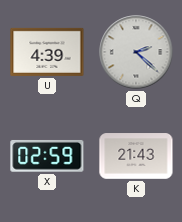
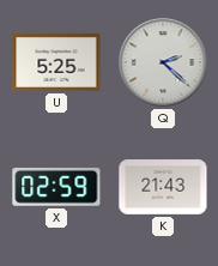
U: 4:39 -> 5:25
